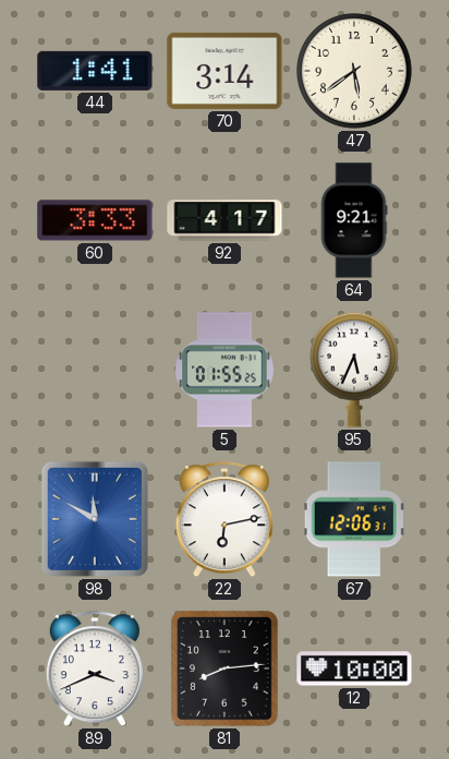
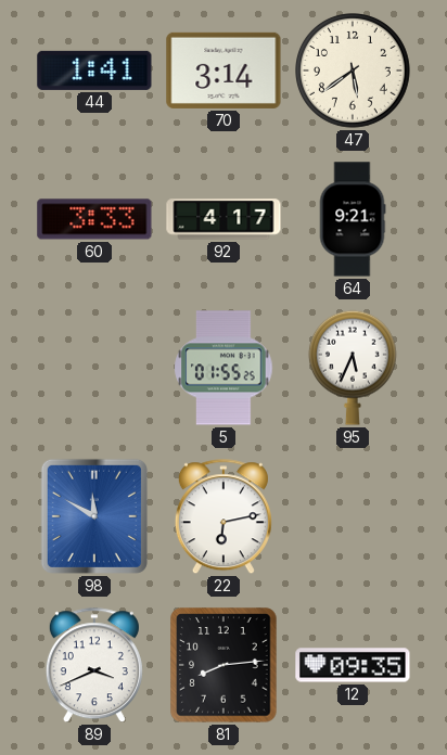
67: 12:06 -> none
12: 10:00 -> 09:35
